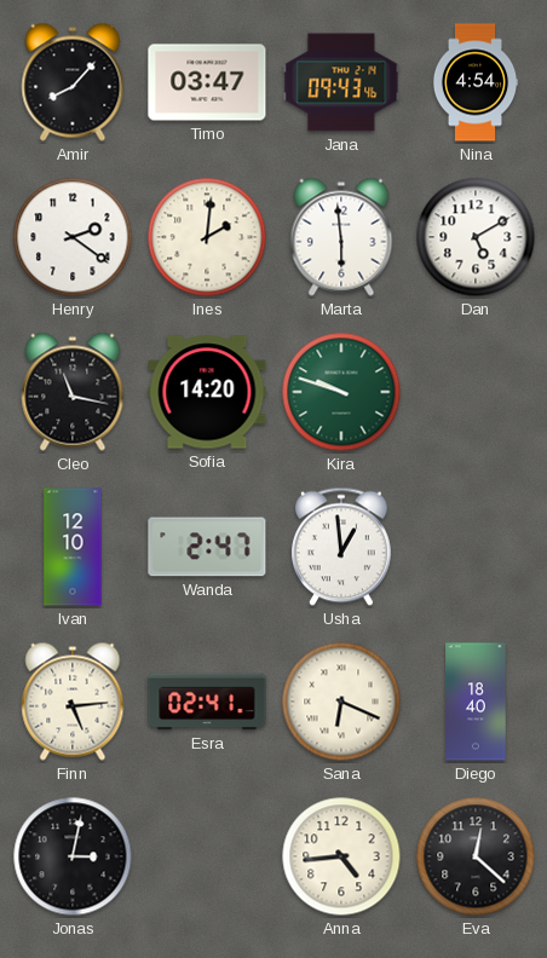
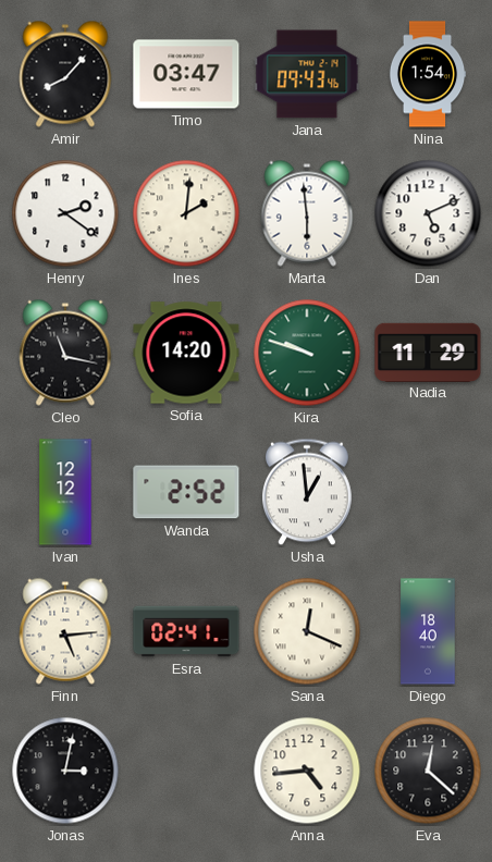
Nina: 4:54 -> 1:54
Dan: 5:10 -> 5:11
Nadia: none -> 11:29
Ivan: 12:10 -> 12:12
Wanda: 2:47 -> 2:52
Sana: 6:19 -> 12:19
